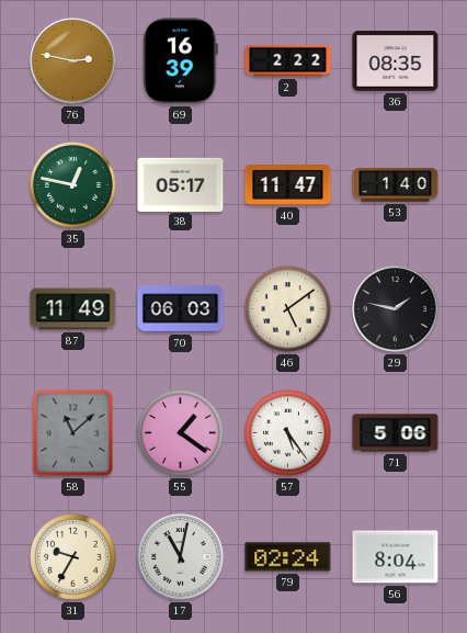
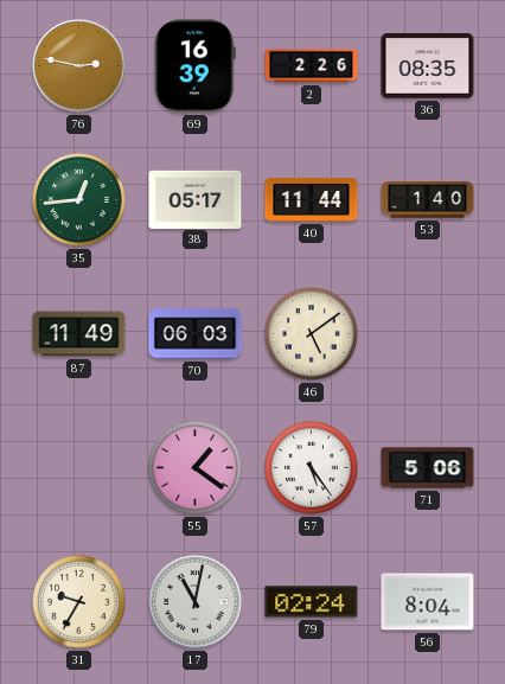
2: 2:22 -> 2:26
35: 12:47 -> 12:44
40: 11:47 -> 11:44
29: 1:47 -> none
58: 11:08 -> none
